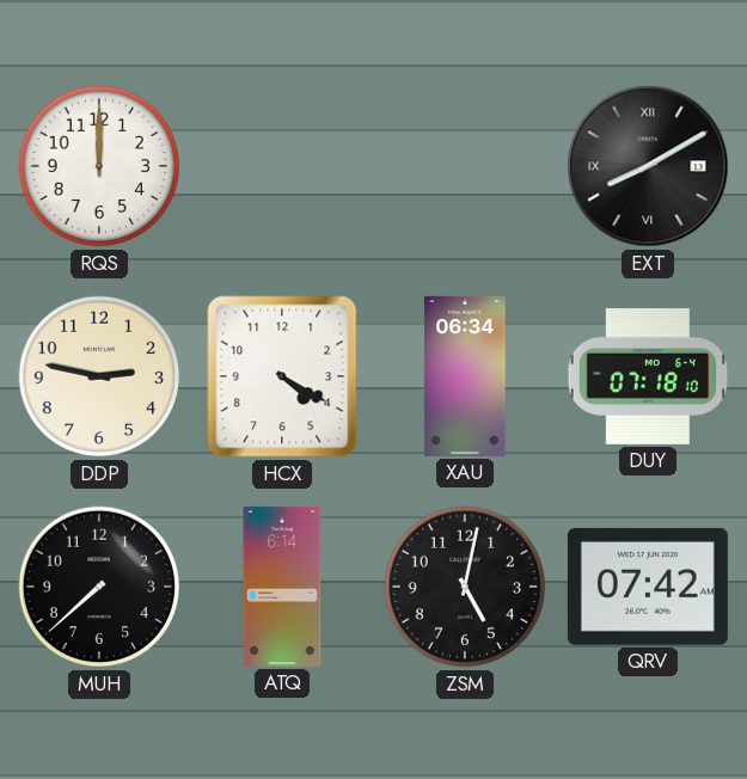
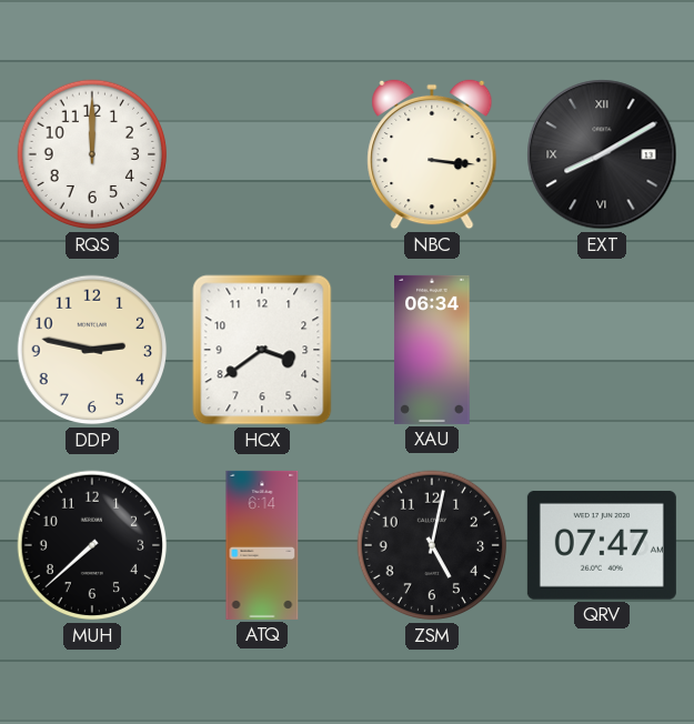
NBC: none -> 3:16
HCX: 4:20 -> 3:39
DUY: 07:18 -> none
QRV: 07:42 -> 07:47
